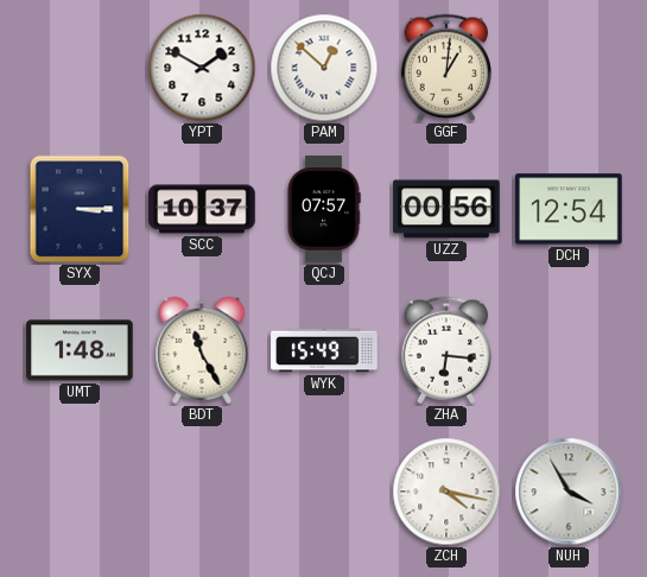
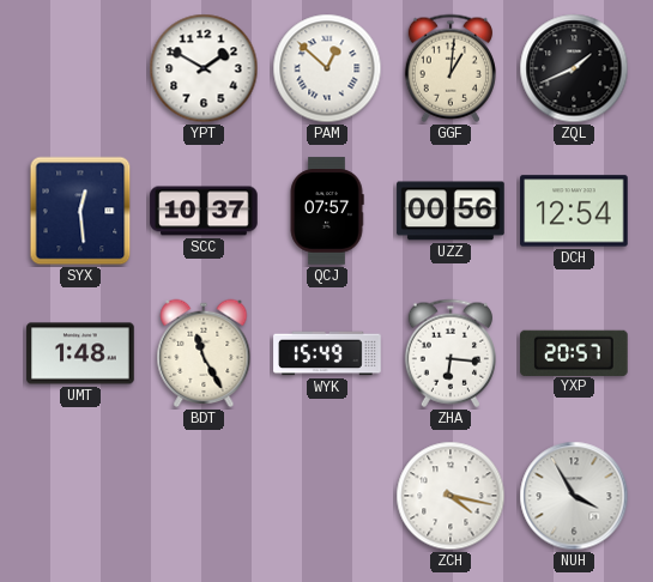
ZQL: none -> 1:41
SYX: 3:15 -> 12:29
YXP: none -> 20:57
